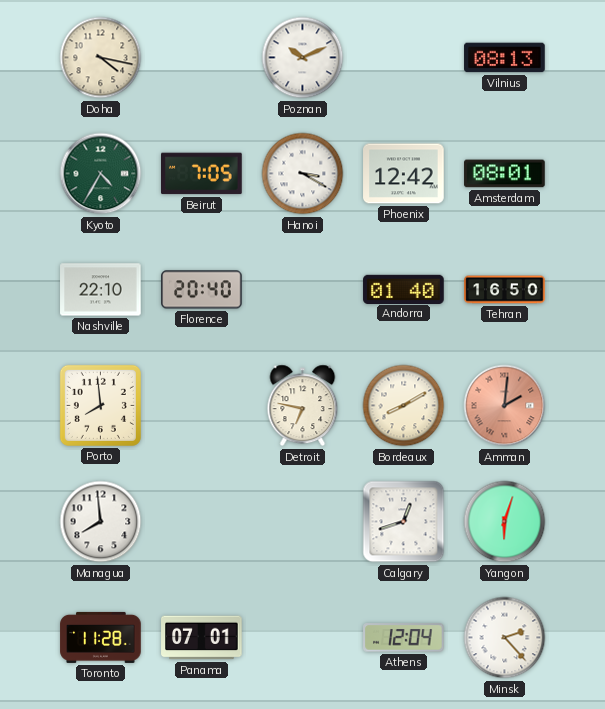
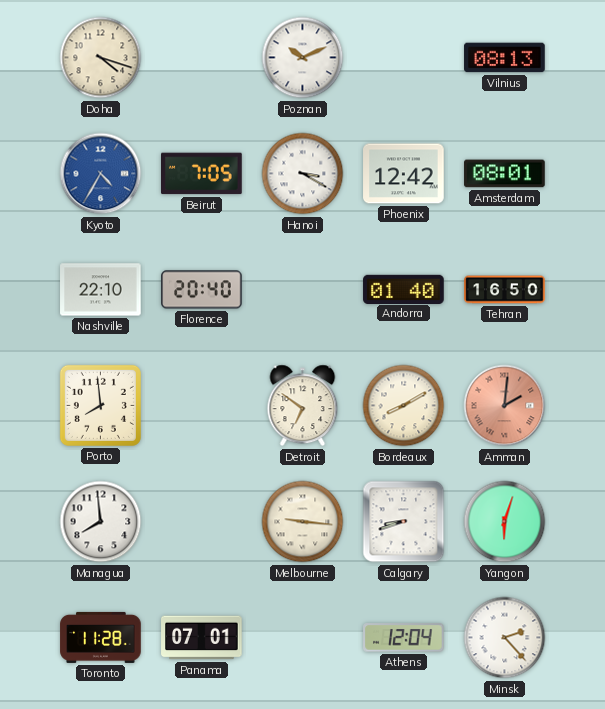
Doha: 4:17 -> 4:18
Kyoto dial: green -> blue
Detroit: 6:47 -> 6:51
Melbourne: none -> 9:16
Calgary: 12:42 -> 8:42
